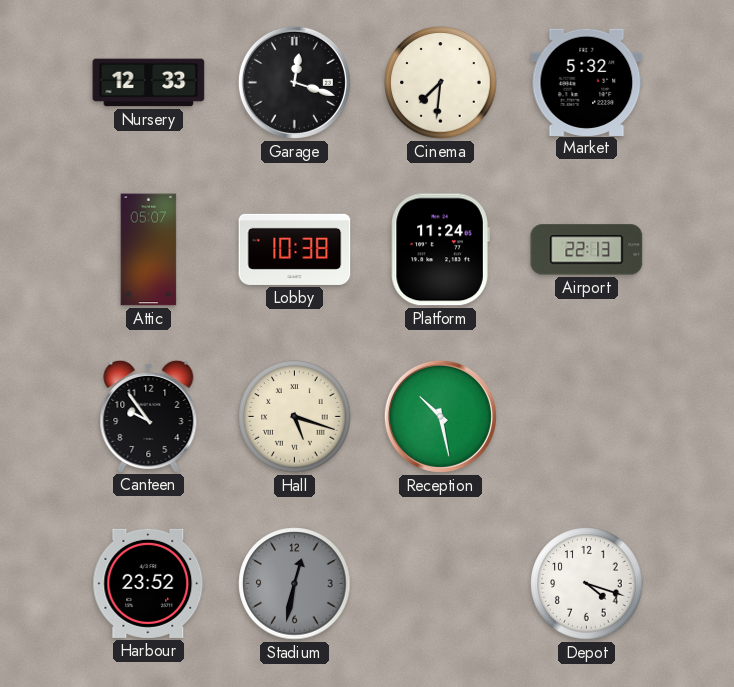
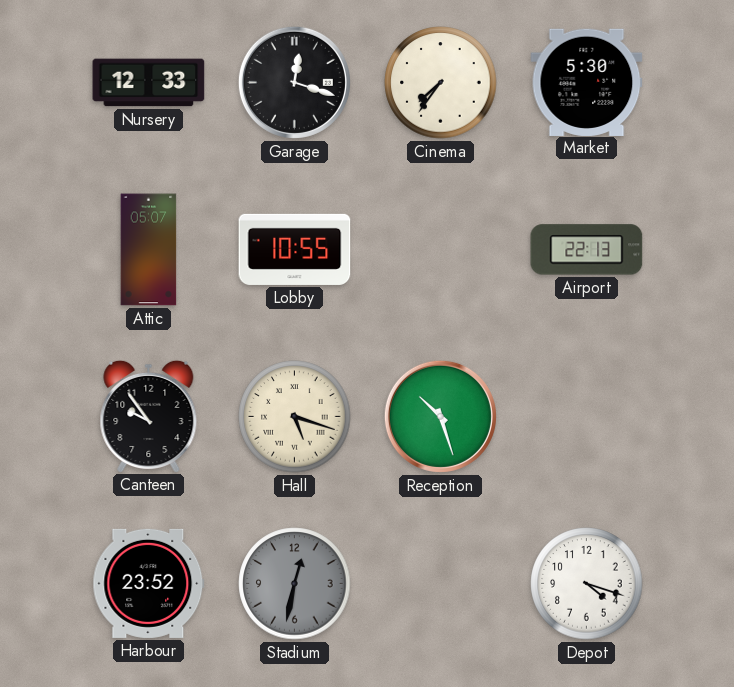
Cinema: 7:31 -> 7:36
Market: 5:32 -> 5:30
Lobby: 10:38 -> 10:55
Platform: 11:24 -> none
Reception: 10:28 -> 10:27
